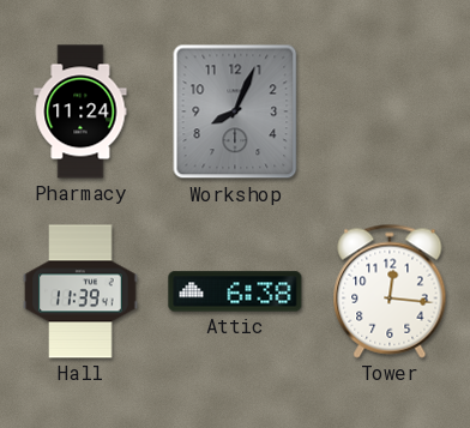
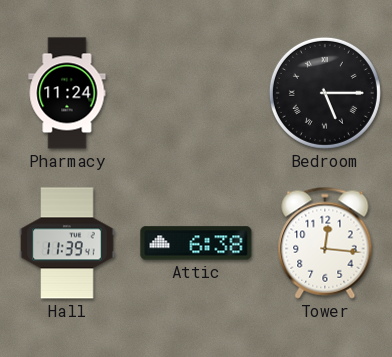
Workshop: 8:04 -> none
Bedroom: none -> 5:15
